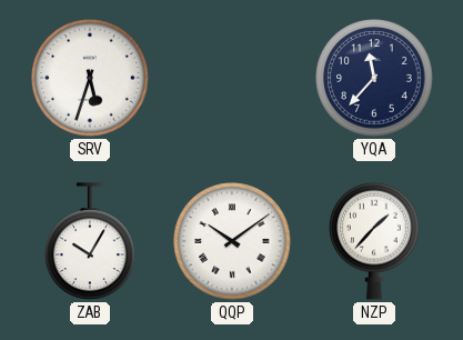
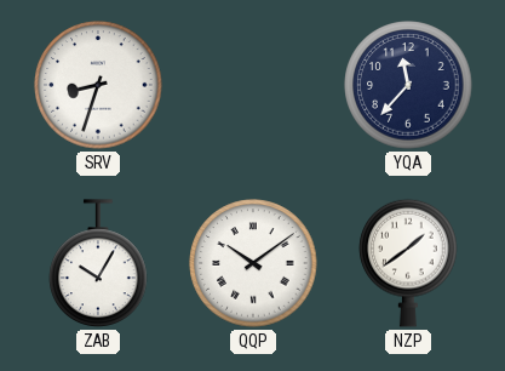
SRV: 5:33 -> 8:33
NZP: 1:37 -> 1:39
